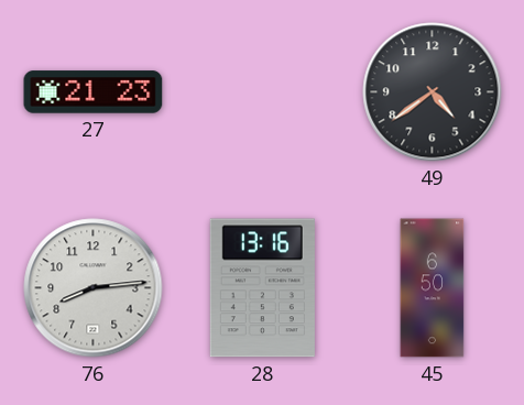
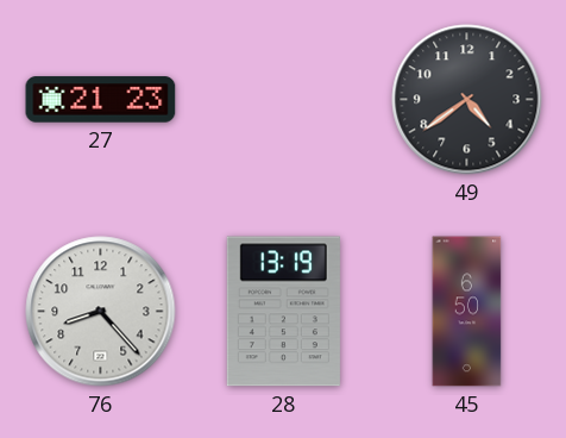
76: 8:14 -> 8:23
28: 13:16 -> 13:19
